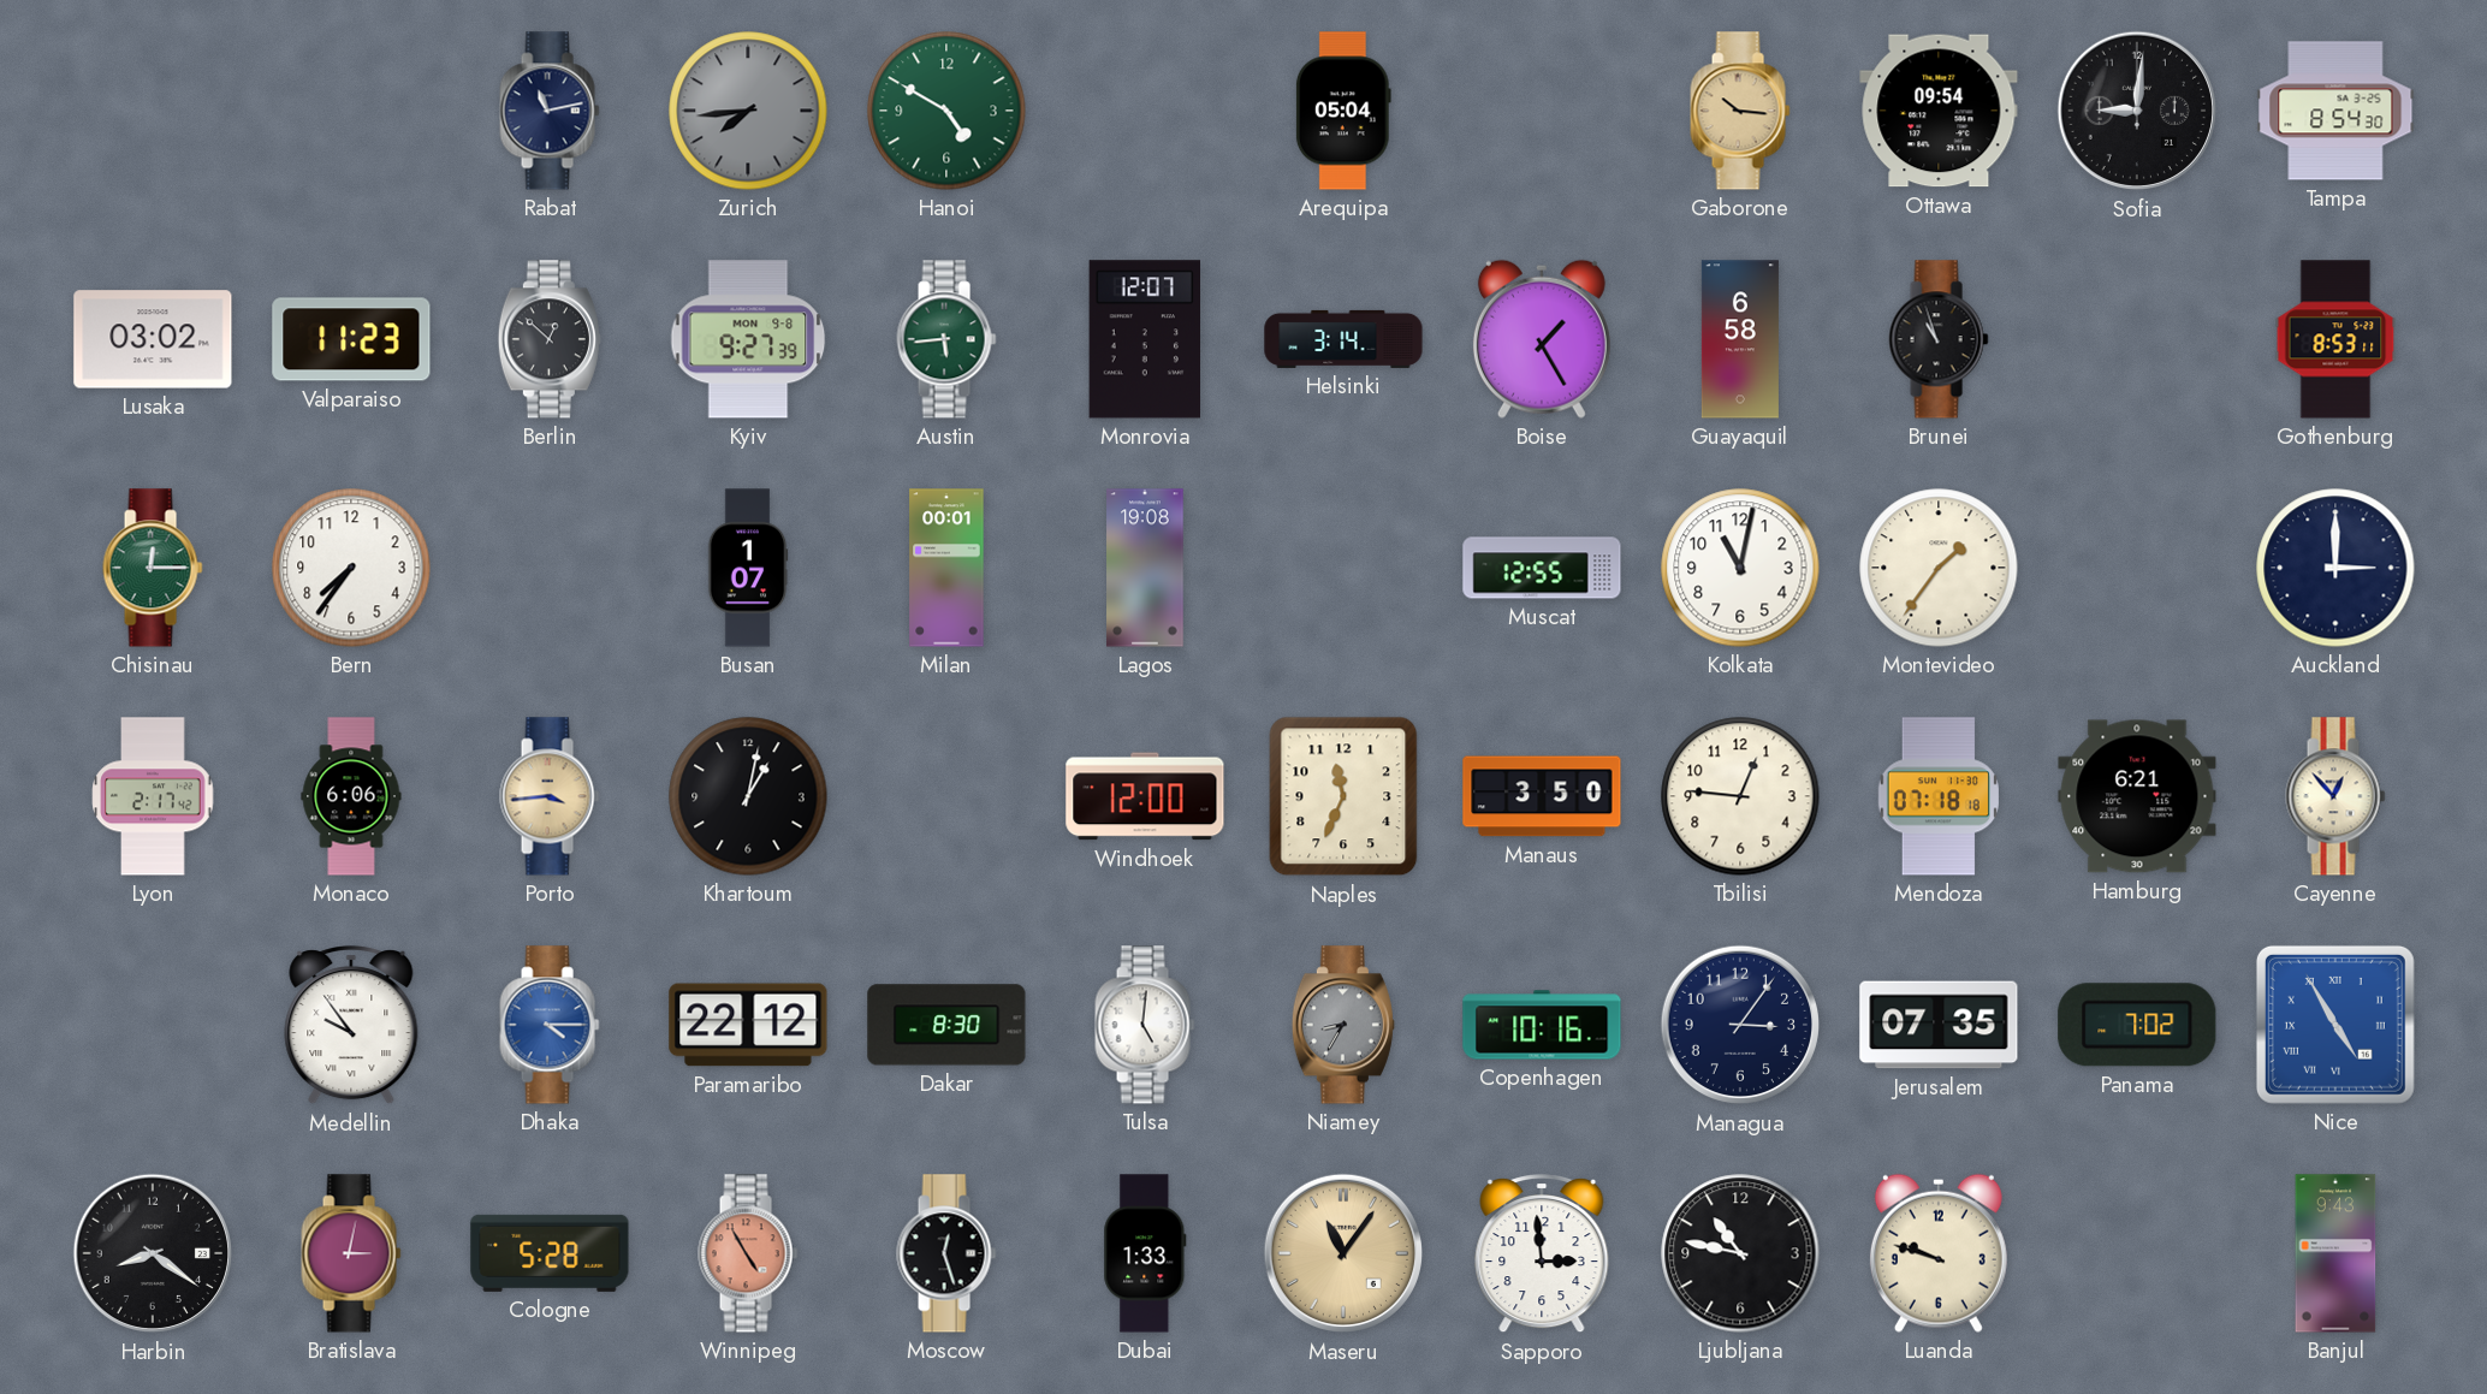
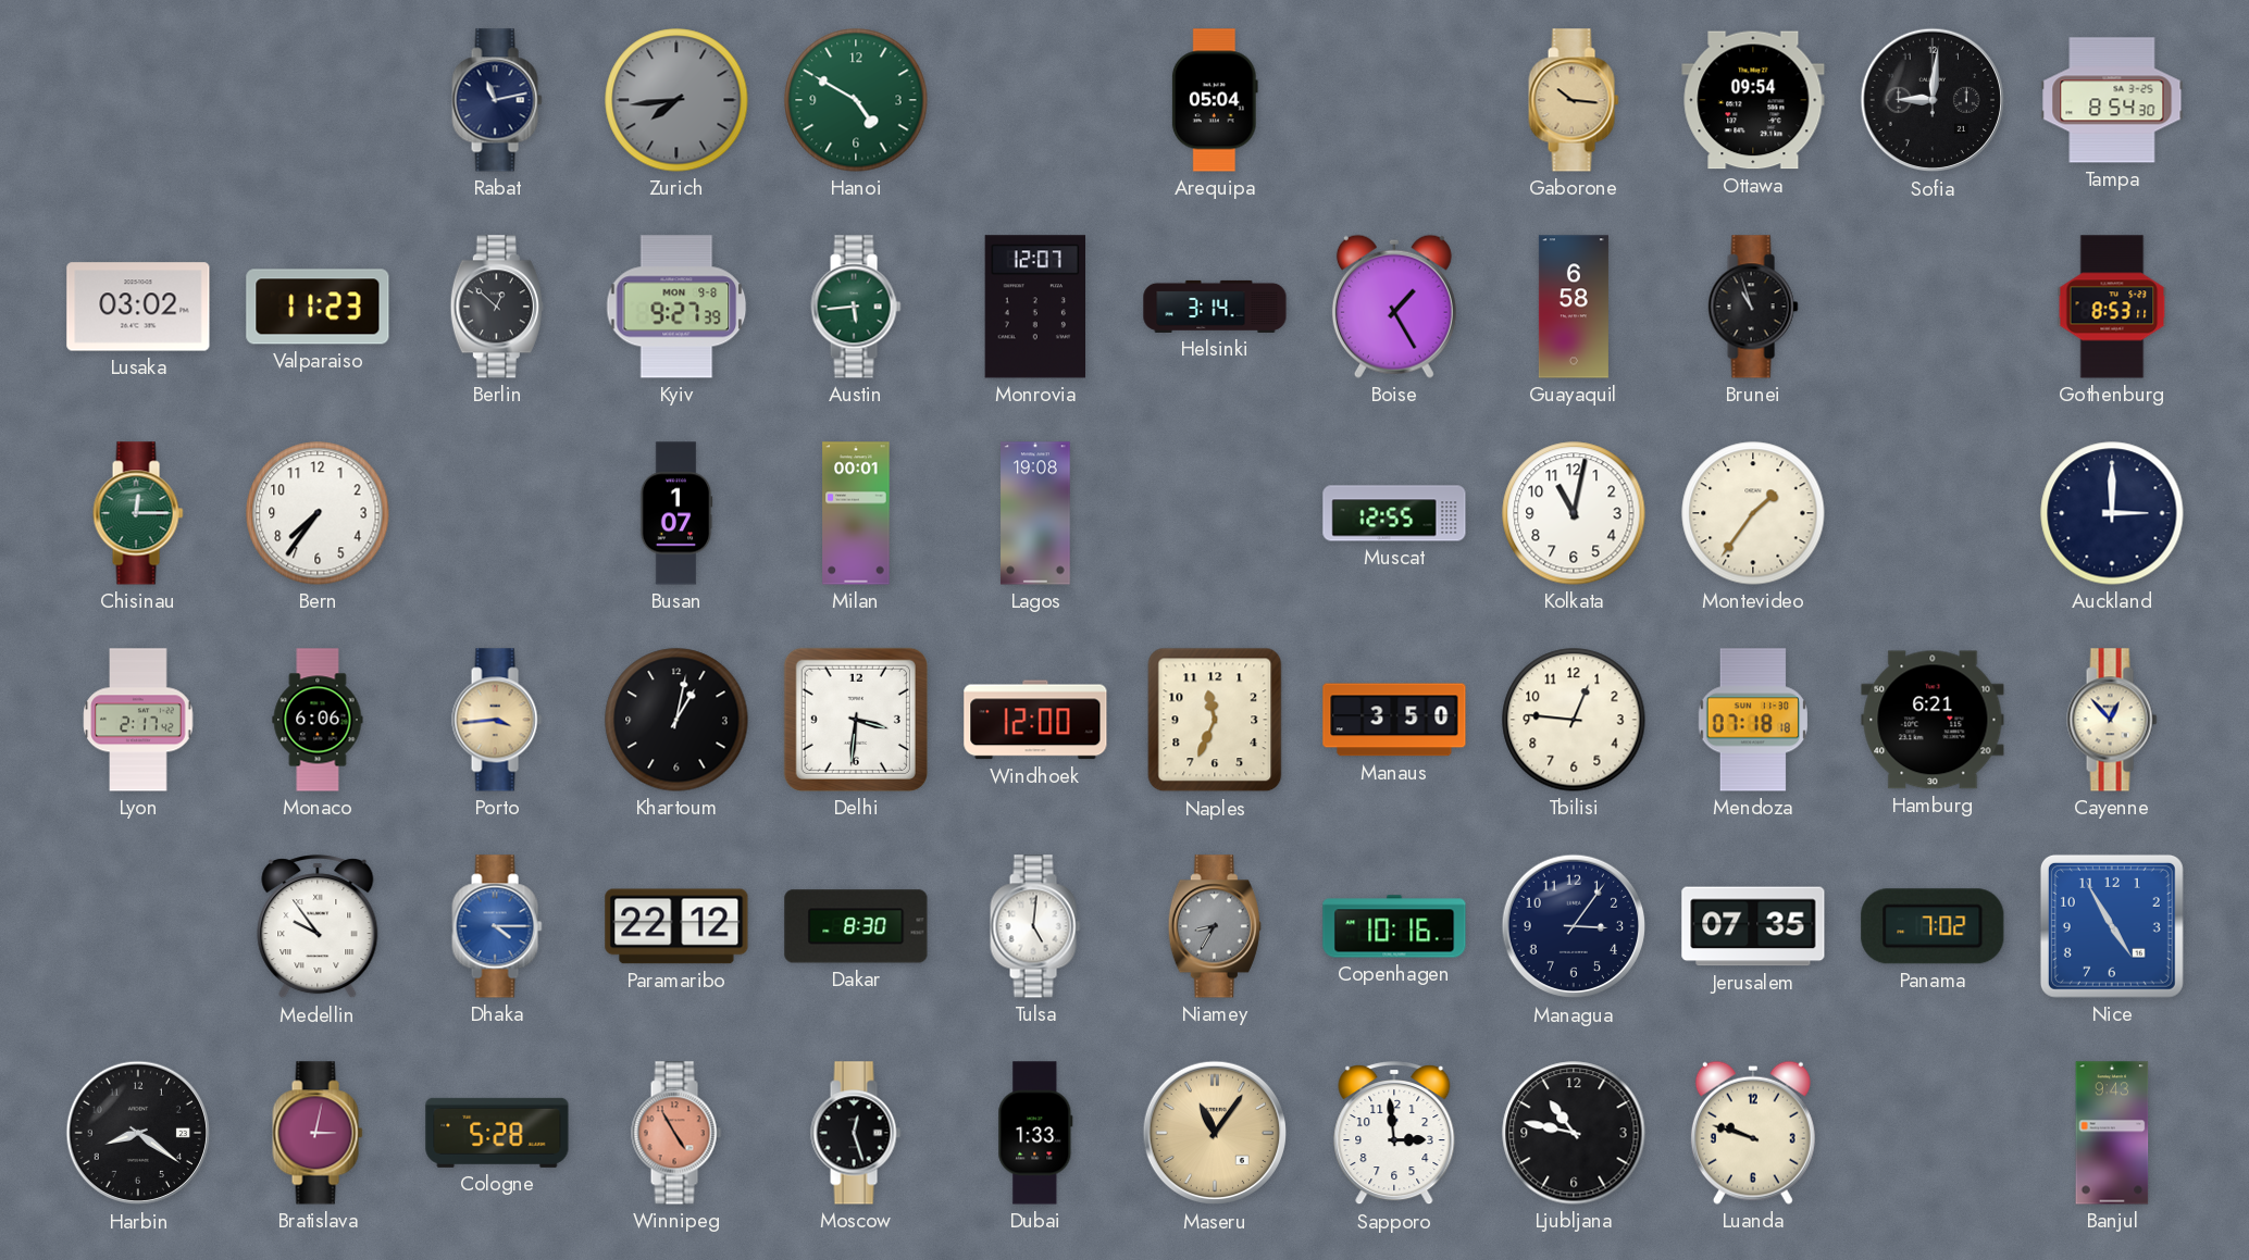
Delhi: none -> 3:31
Nice numerals: Roman -> Arabic
